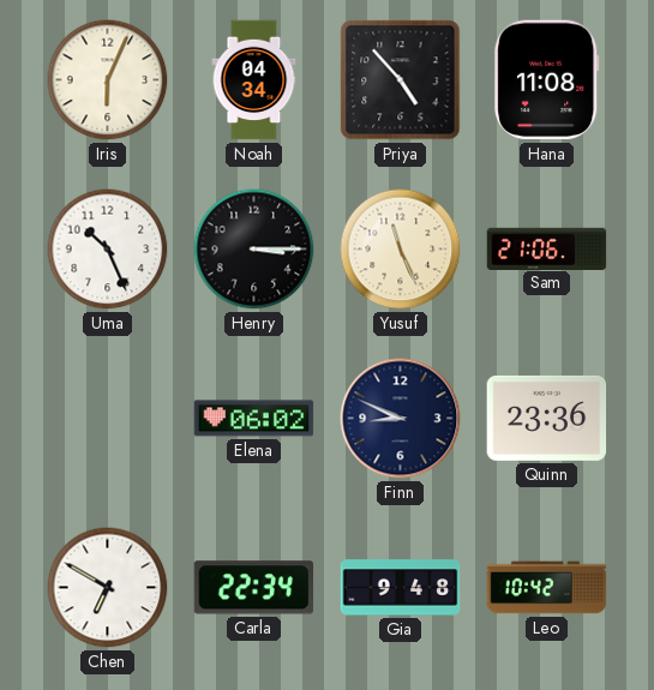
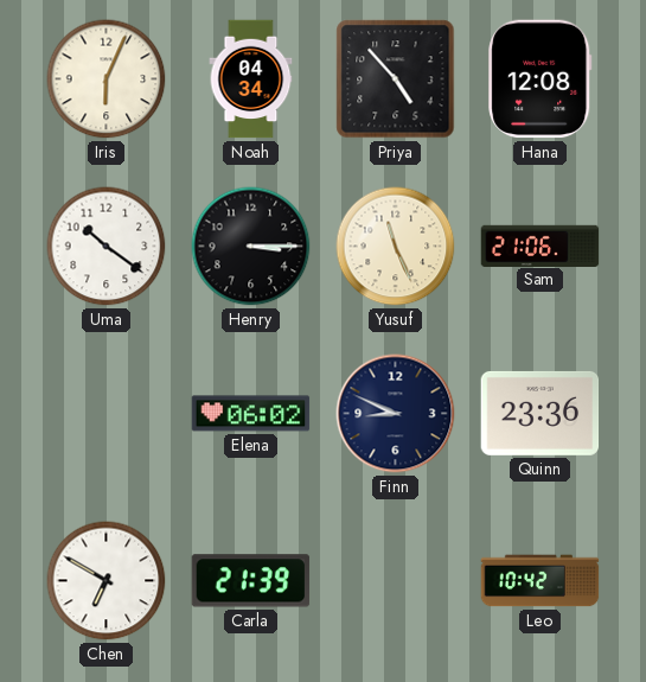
Hana: 11:08 -> 12:08
Uma: 10:26 -> 10:21
Carla: 22:34 -> 21:39
Gia: 9:48 -> none
